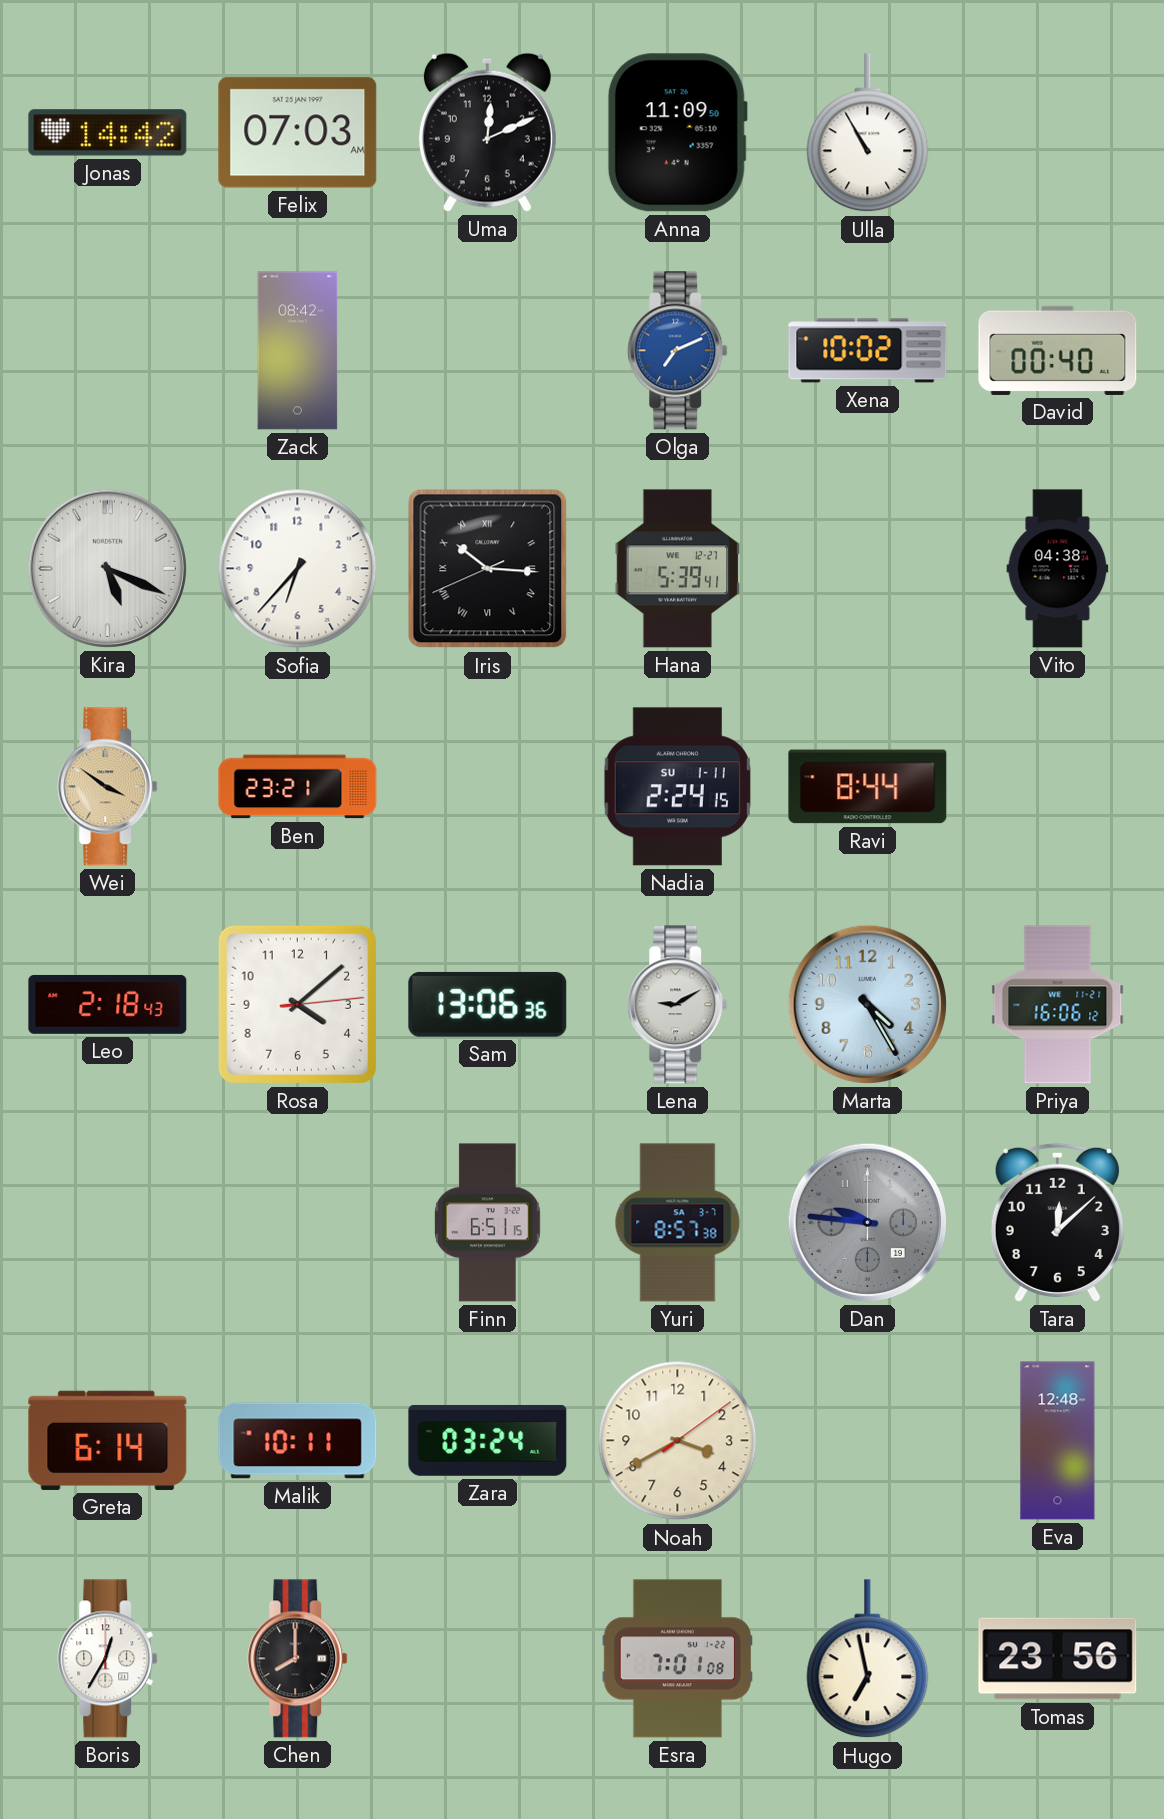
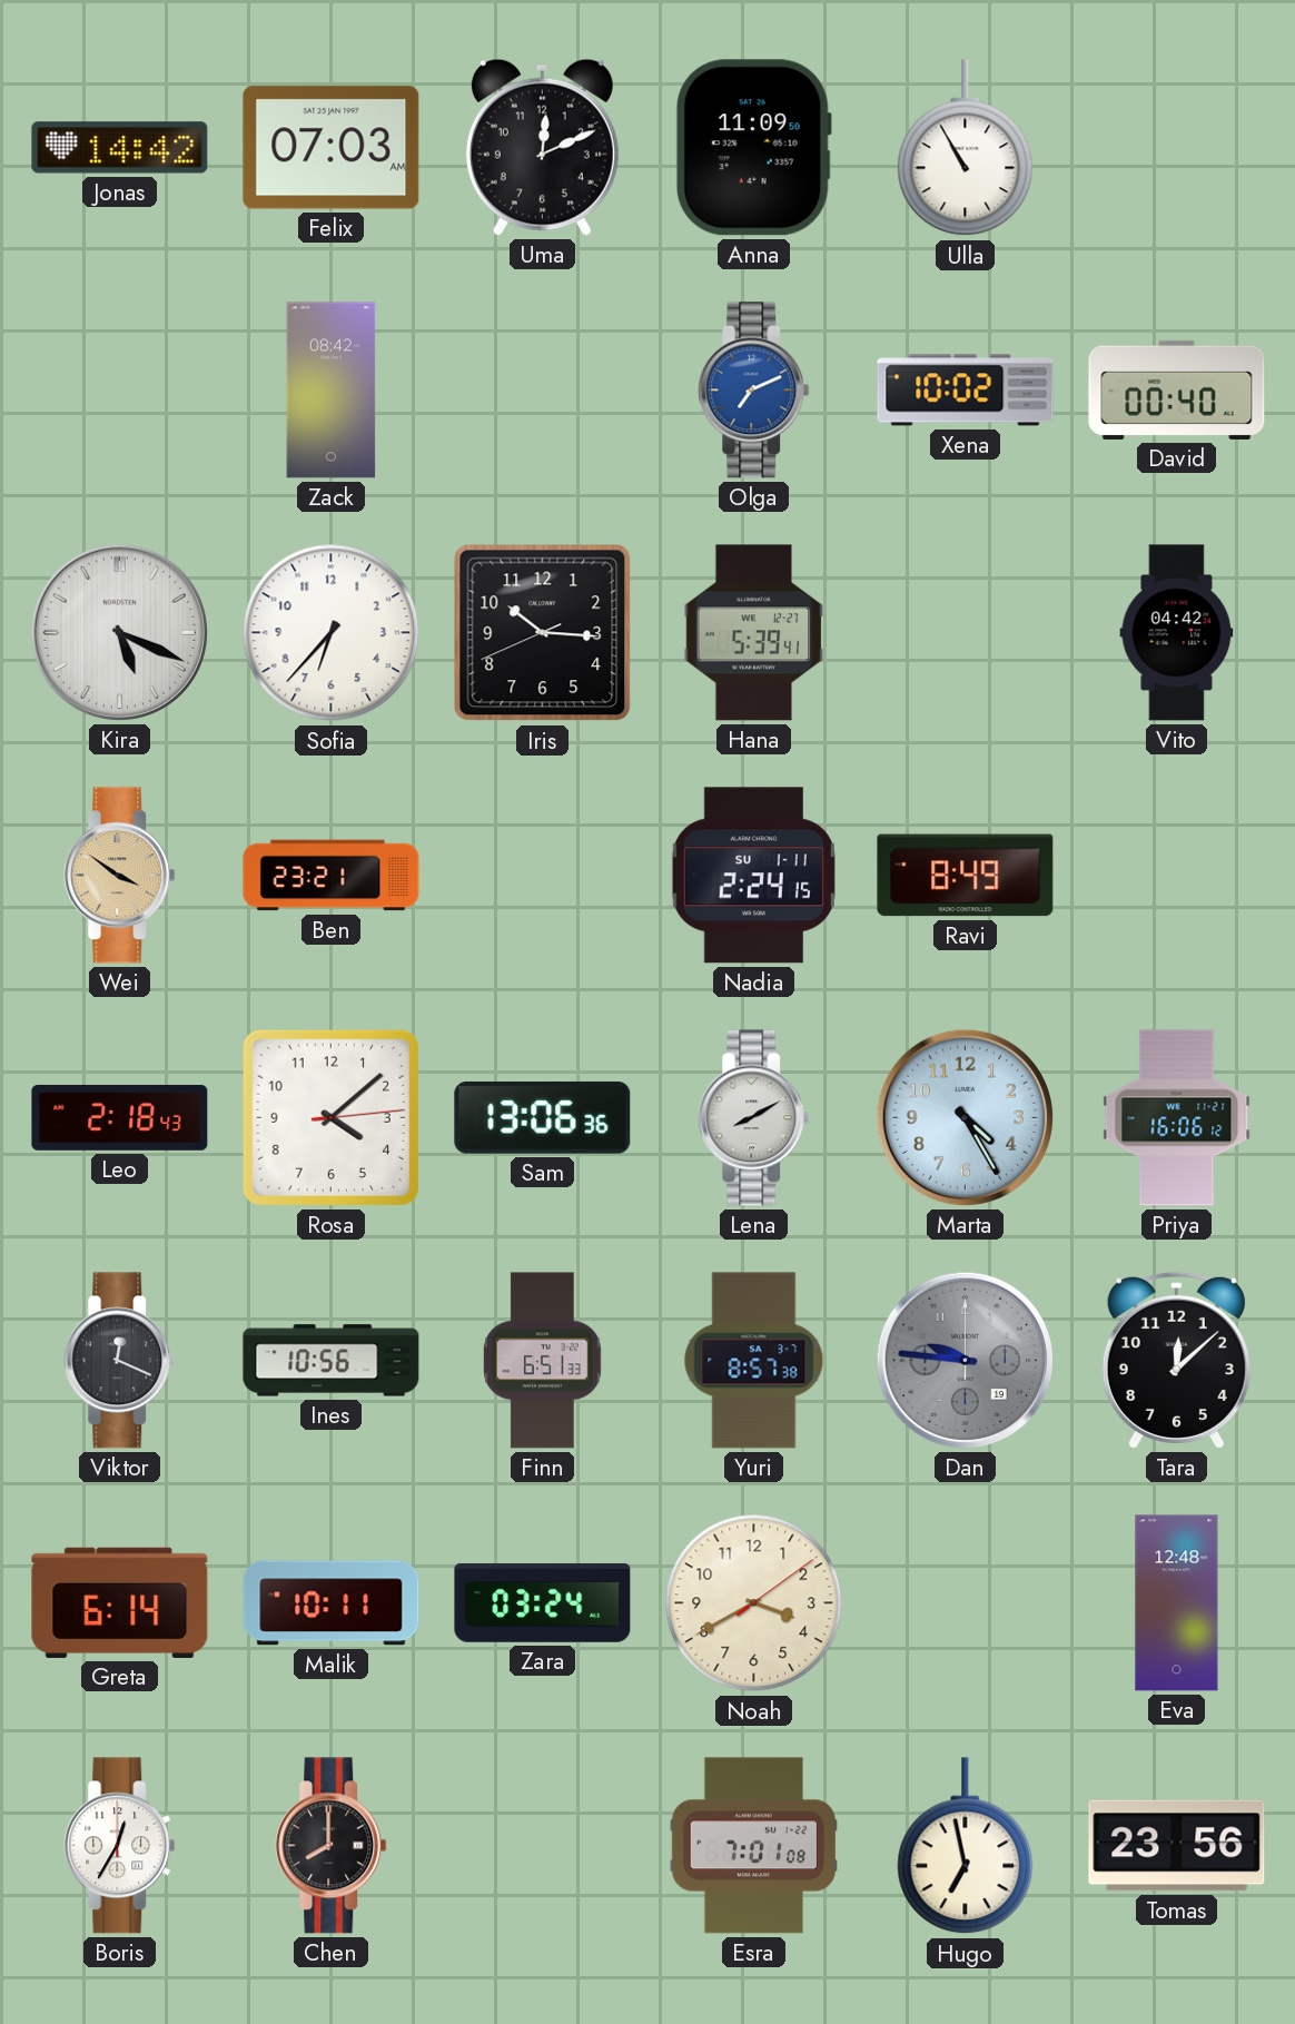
Iris numerals: Roman -> Arabic
Vito: 04:38 -> 04:42
Ravi: 8:44 -> 8:49
Lena: 9:10 -> 8:10
Viktor: none -> 12:19
Ines: none -> 10:56
Finn: 6:51:15 -> 6:51:33
